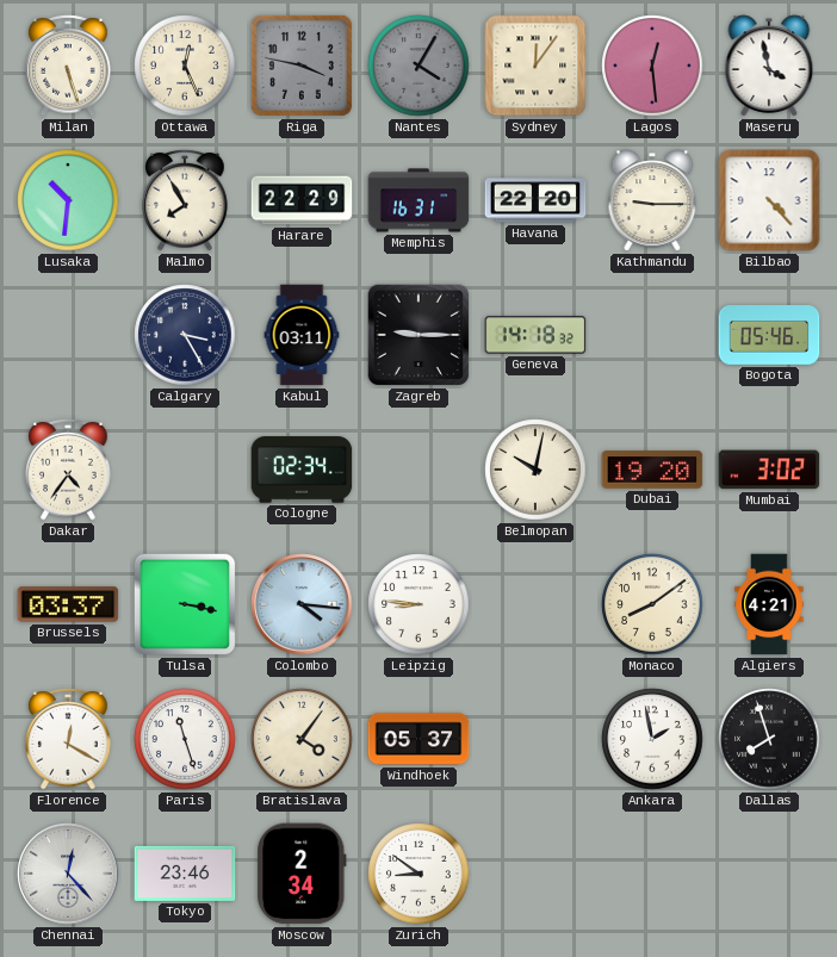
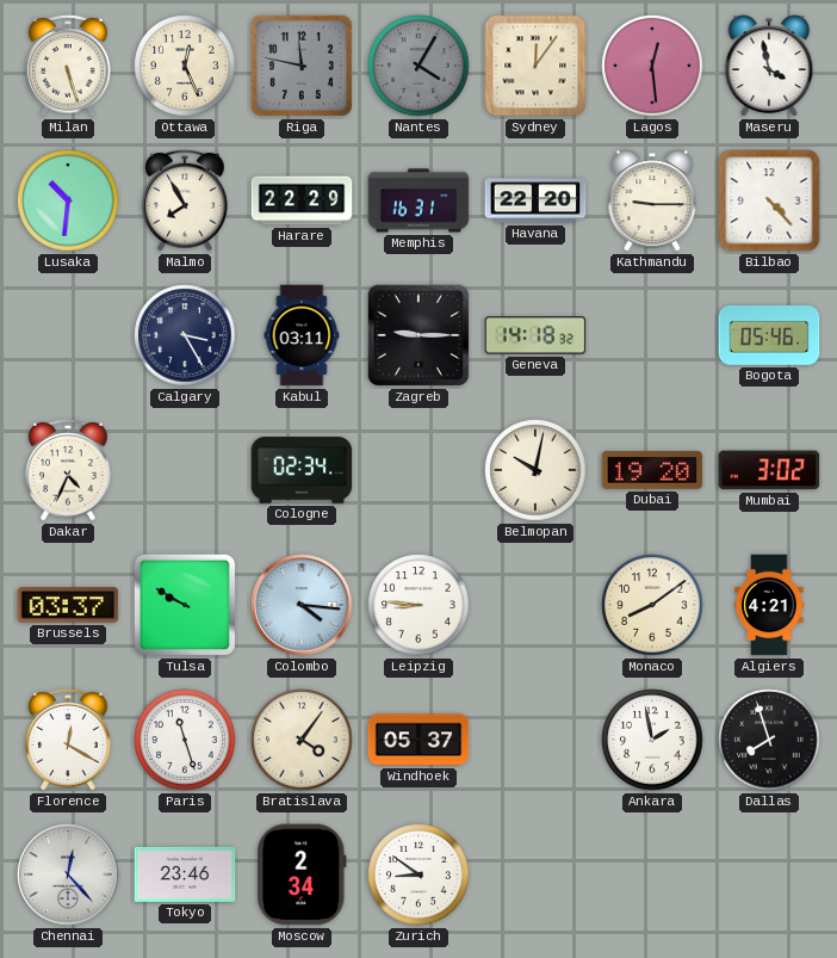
Riga: 3:47 -> 11:47
Dakar: 4:36 -> 4:34
Tulsa: 3:17 -> 9:50
